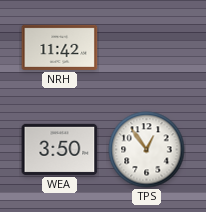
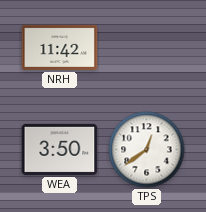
TPS: 12:54 -> 12:39
